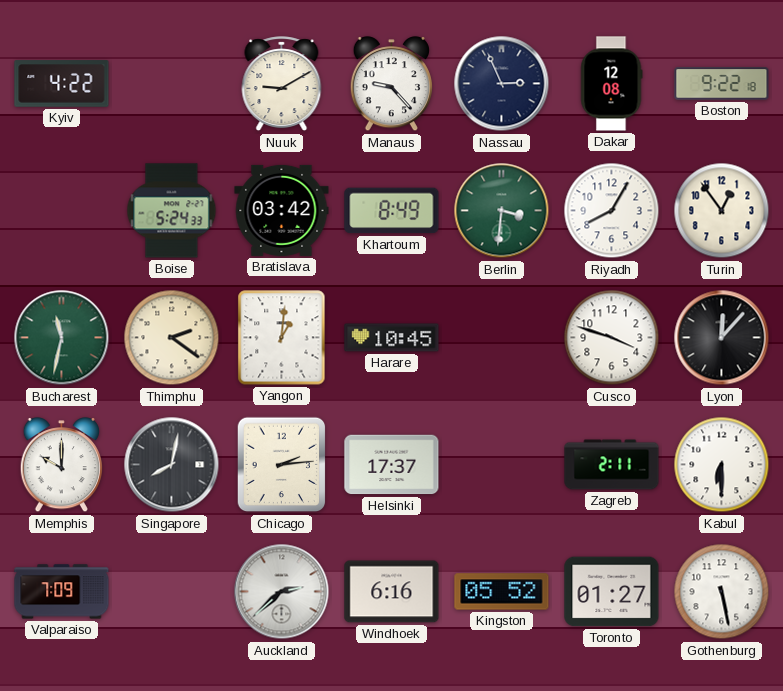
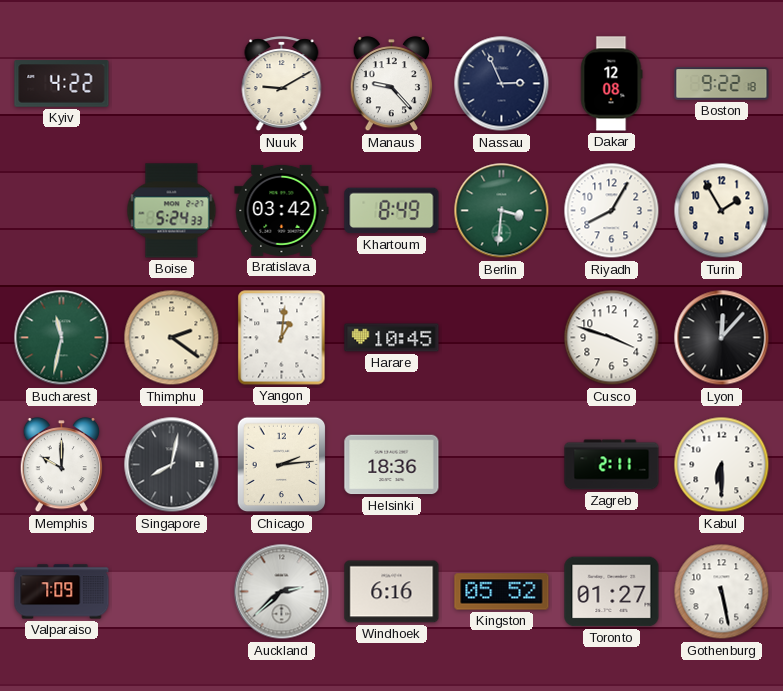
Turin: 12:54 -> 1:55
Helsinki: 17:37 -> 18:36
